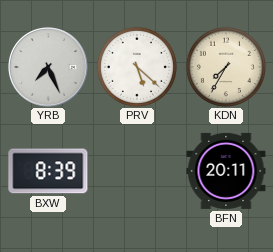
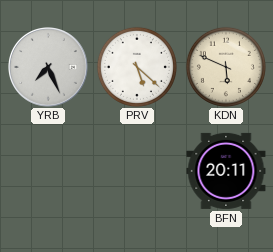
KDN: 7:35 -> 5:49
BXW: 8:39 -> none
